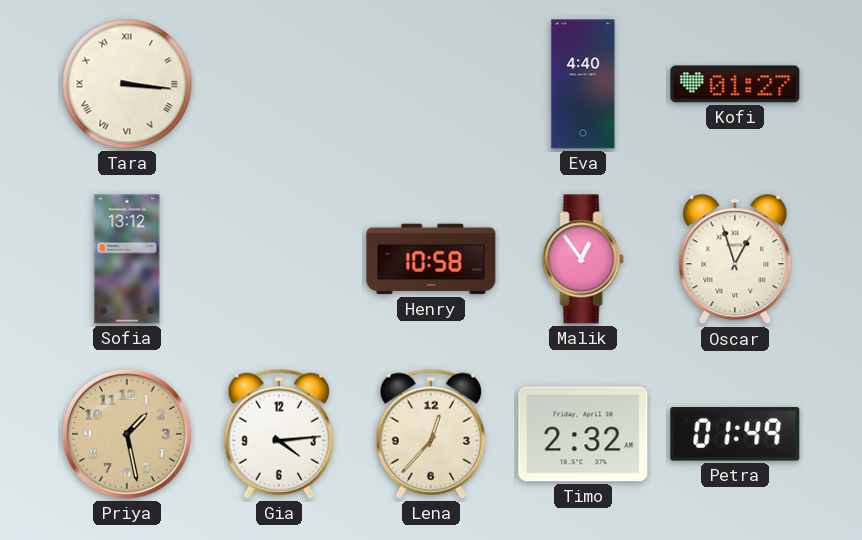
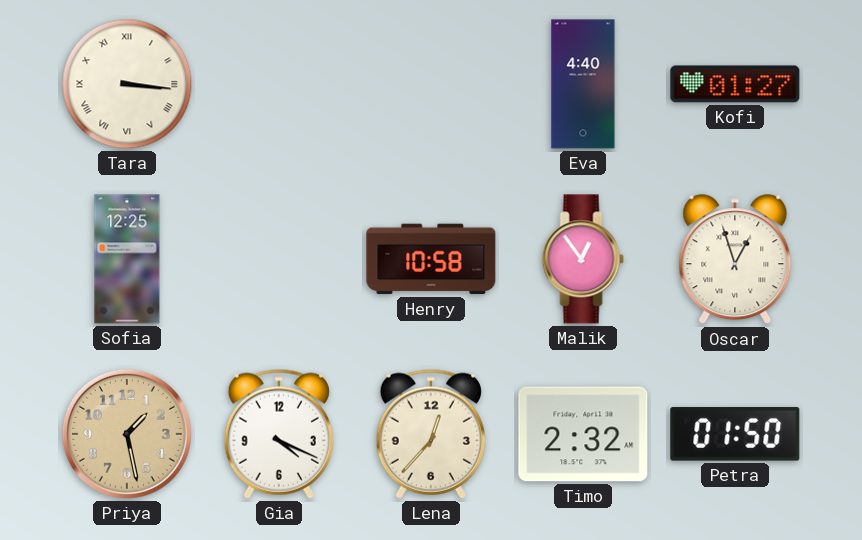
Sofia: 13:12 -> 12:25
Gia: 4:14 -> 4:19
Petra: 01:49 -> 01:50
